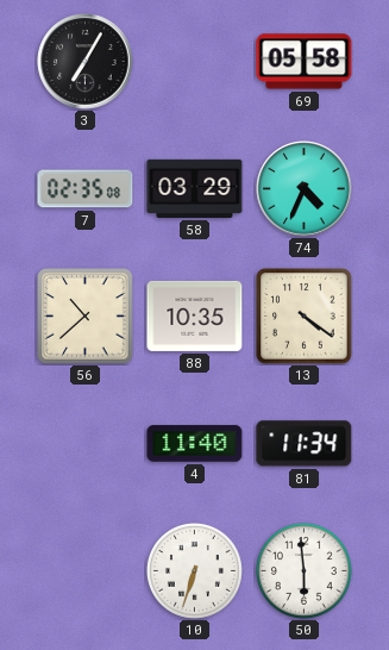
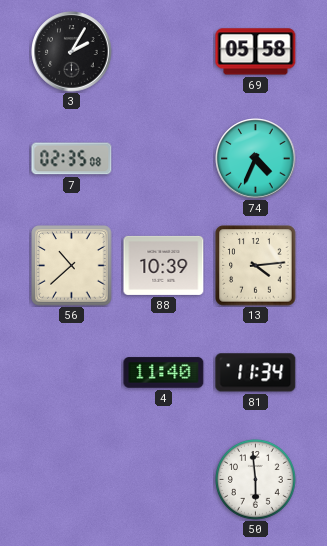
3: 7:05 -> 2:05
58: 03:29 -> none
88: 10:35 -> 10:39
13: 4:21 -> 4:14
10: 6:33 -> none
